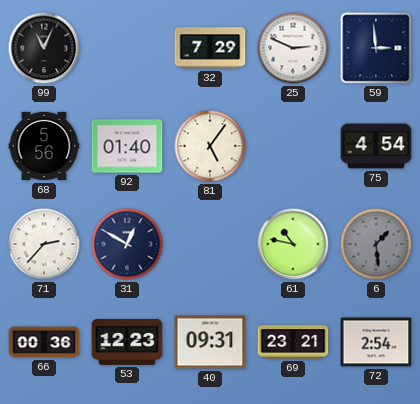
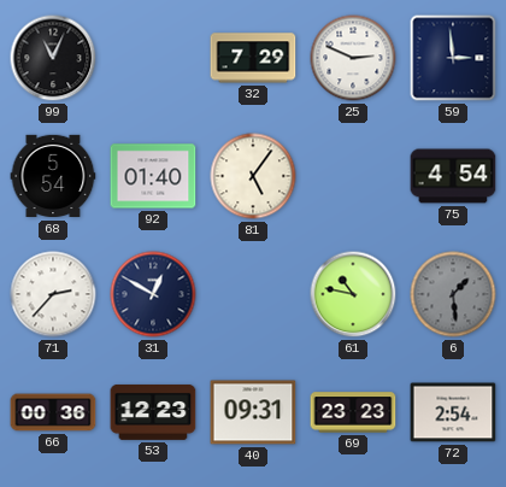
68: 5:56 -> 5:54
69: 23:21 -> 23:23
